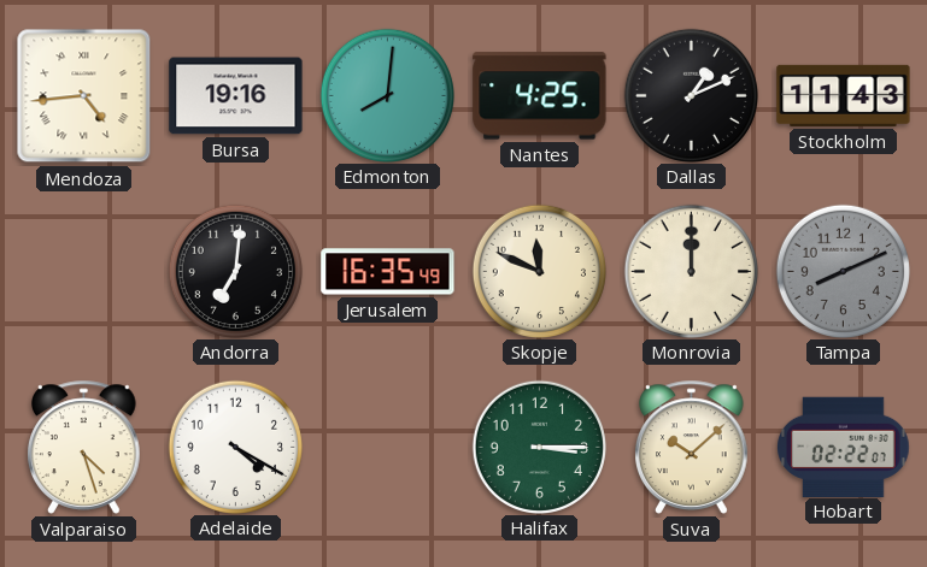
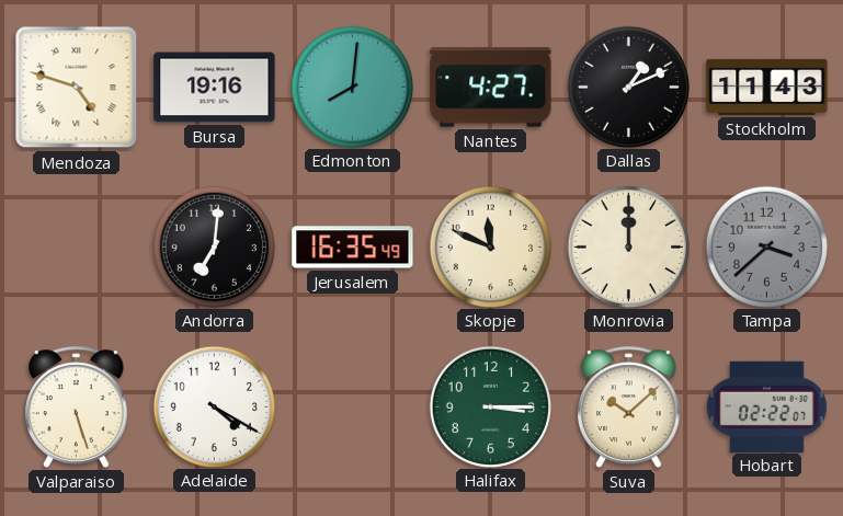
Mendoza: 4:44 -> 4:48
Nantes: 4:25 -> 4:27
Tampa: 8:11 -> 3:38
Valparaiso: 4:27 -> 5:27
